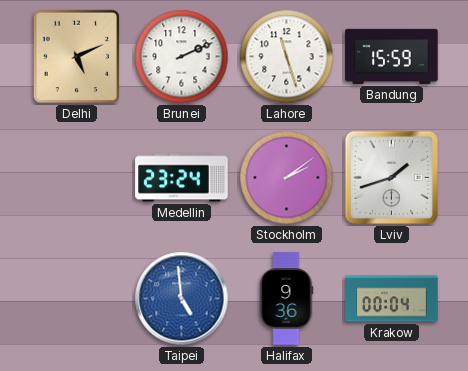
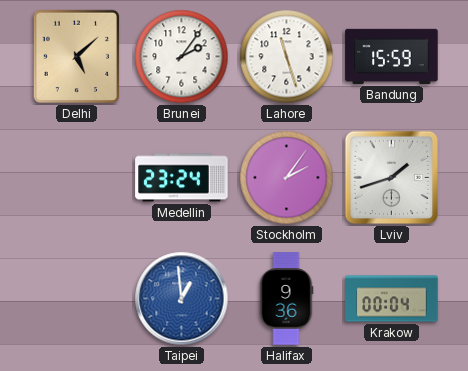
Delhi: 5:11 -> 5:08
Brunei: 2:11 -> 2:06
Stockholm: 2:09 -> 2:06
Taipei: 4:59 -> 12:59
